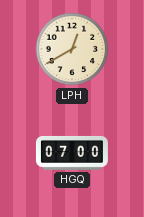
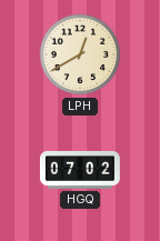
HGQ: 07:00 -> 07:02
